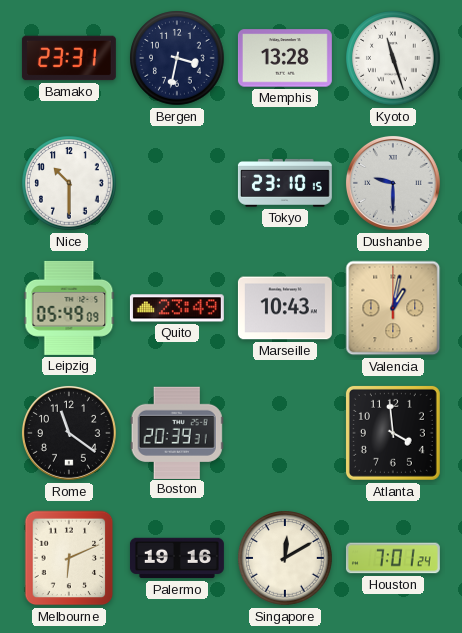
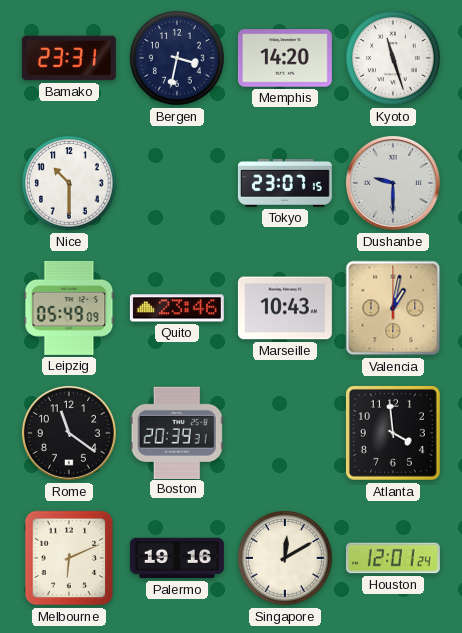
Memphis: 13:28 -> 14:20
Tokyo: 23:10 -> 23:07
Quito: 23:49 -> 23:46
Houston: 7:01 -> 12:01
